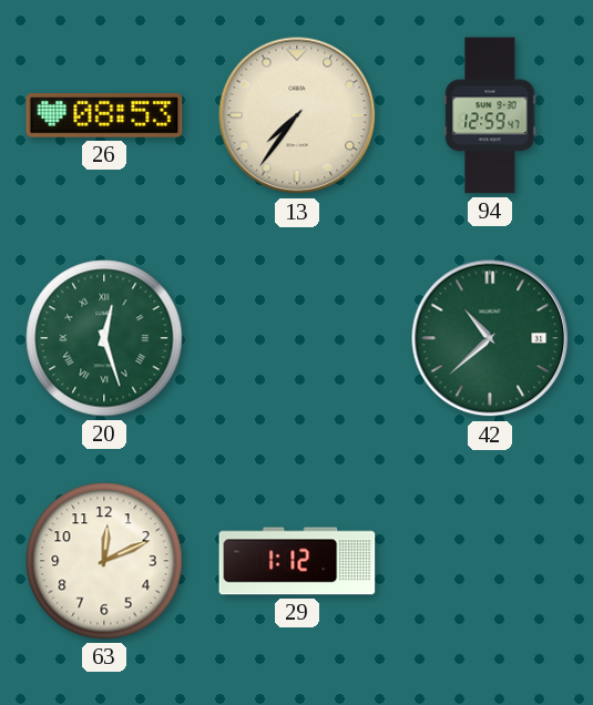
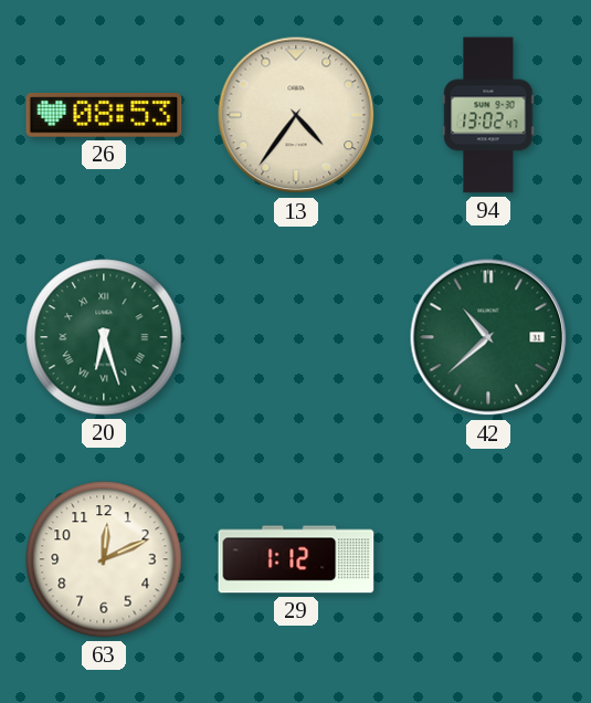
13: 7:36 -> 4:36
94: 12:59 -> 13:02
20: 12:27 -> 6:27
